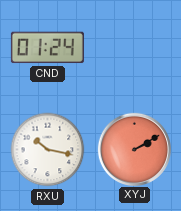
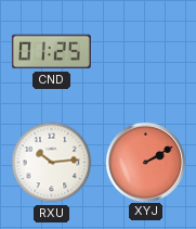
CND: 01:24 -> 01:25
RXU: 10:17 -> 10:14
